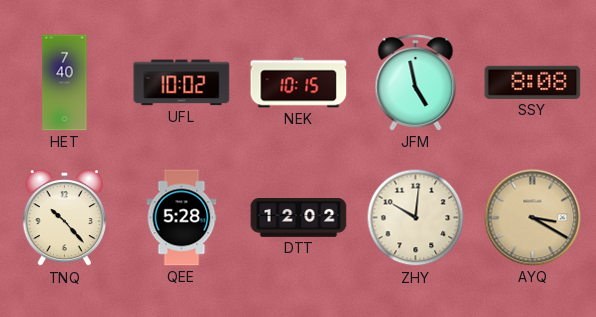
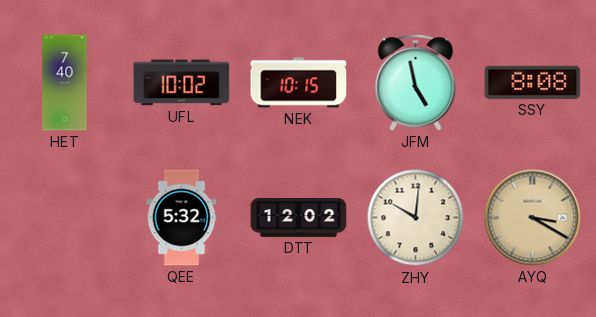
TNQ: 10:23 -> none
QEE: 5:28 -> 5:32
